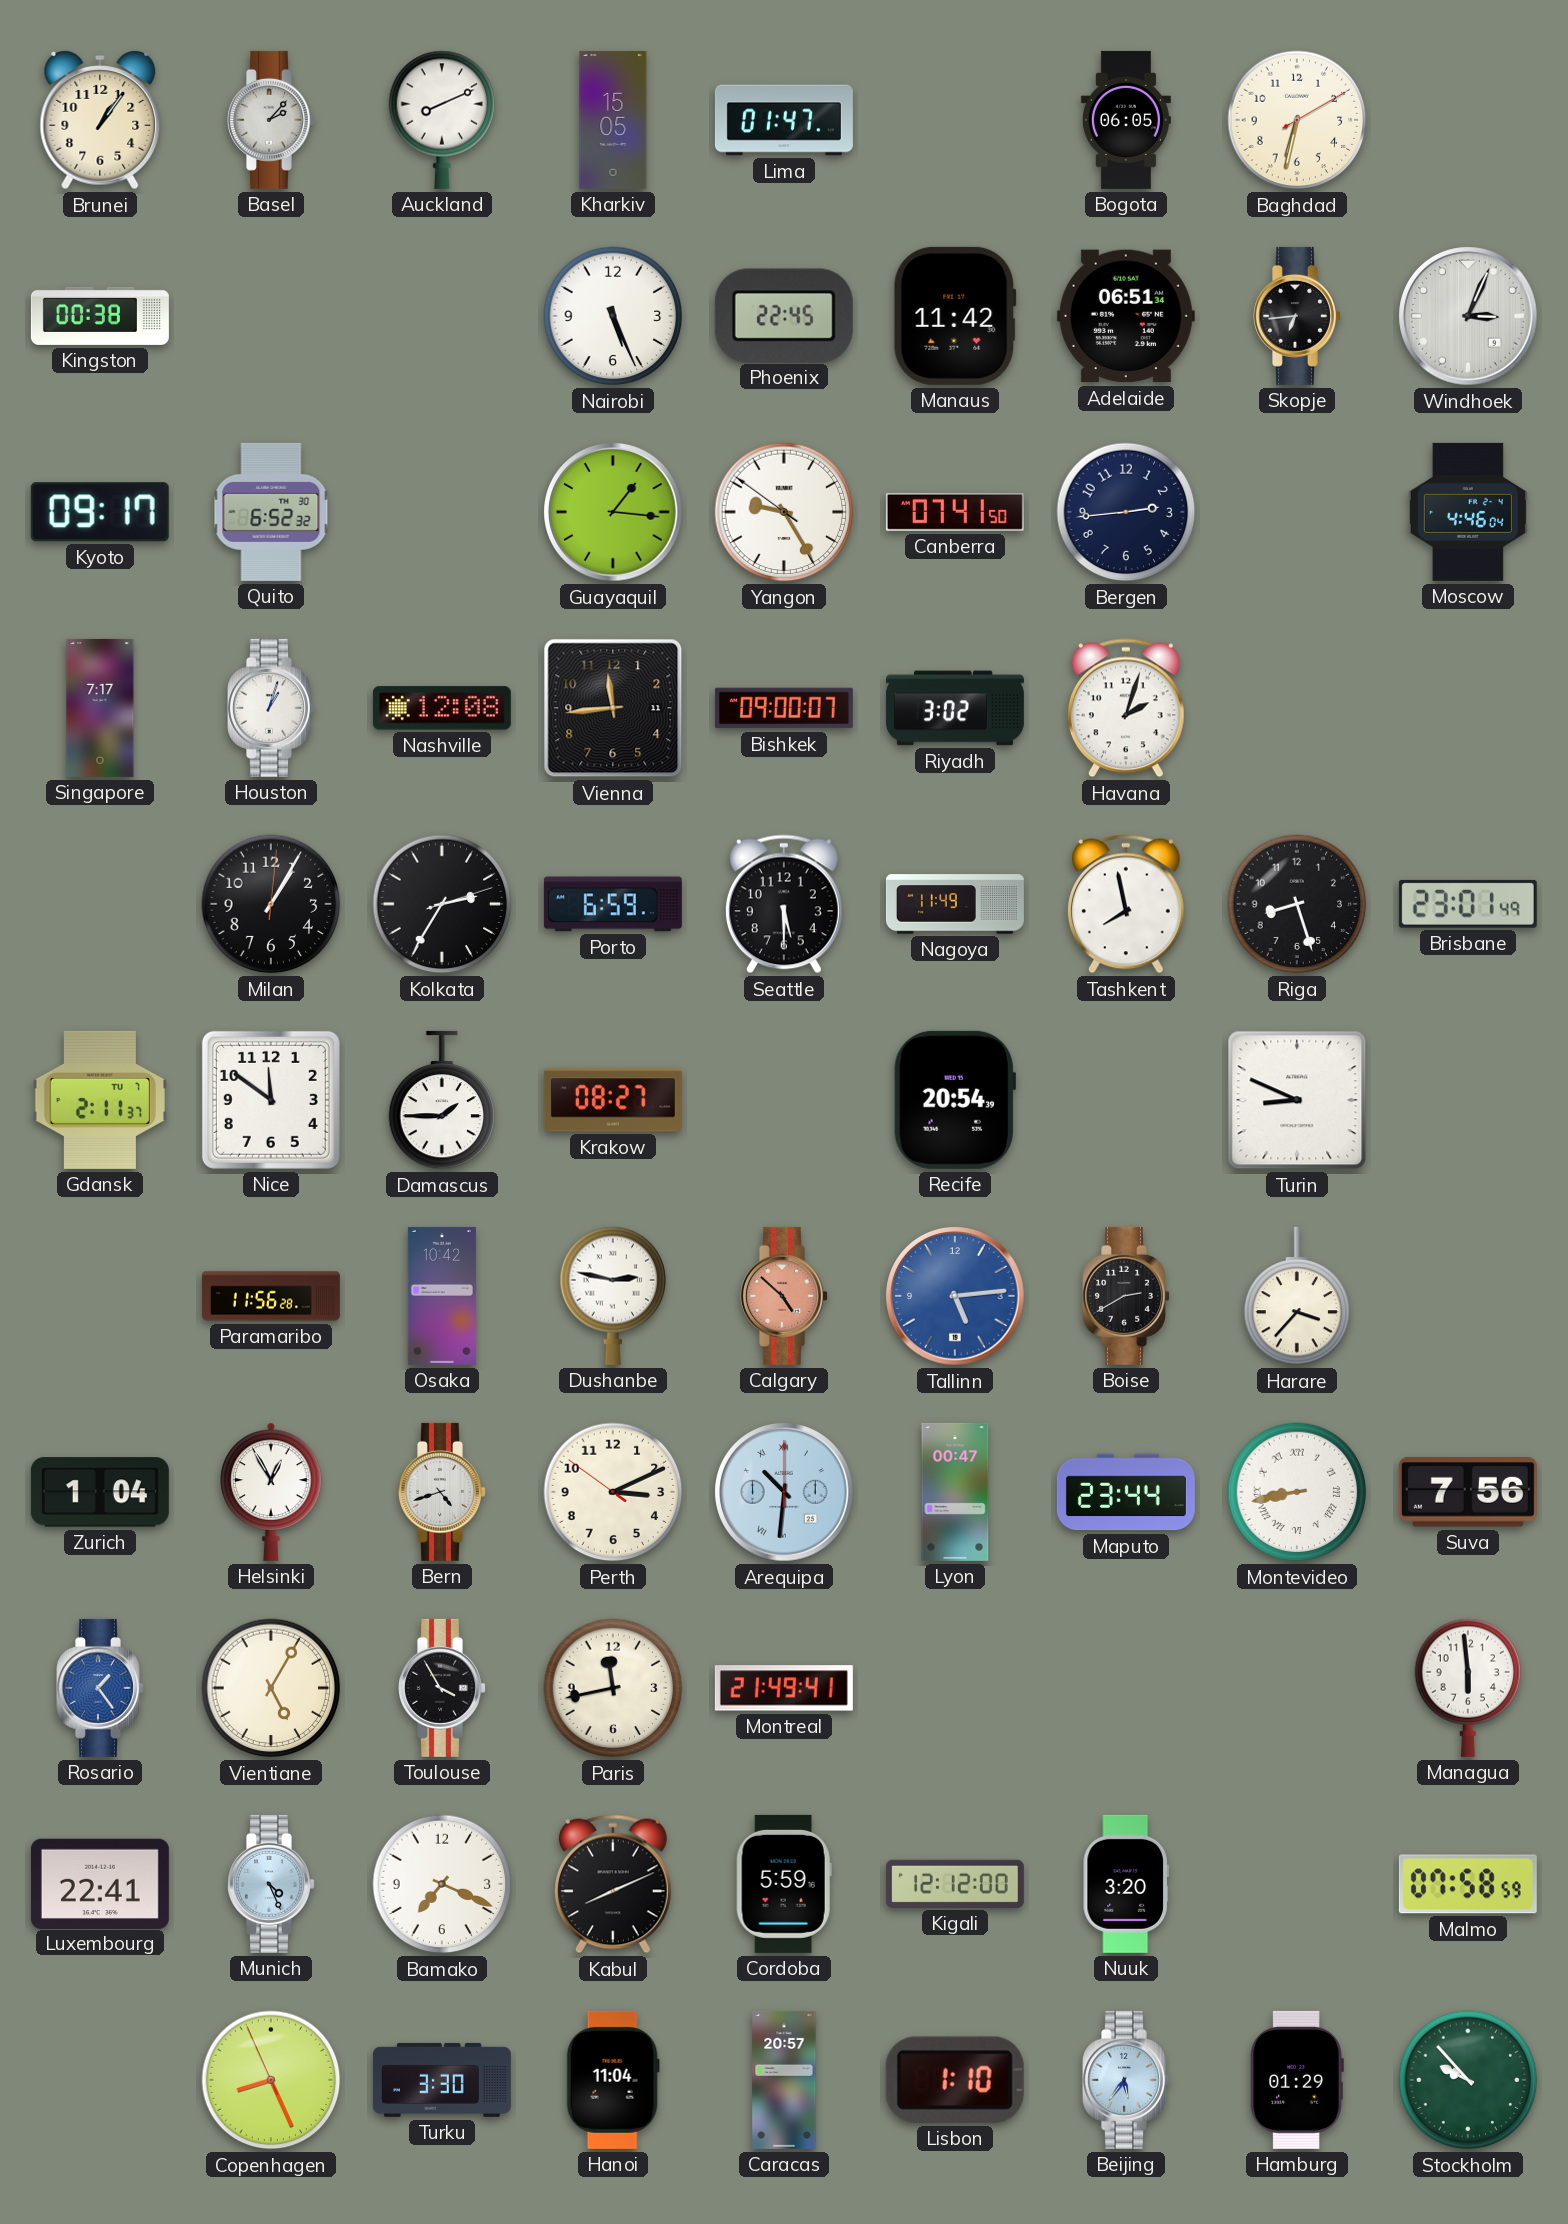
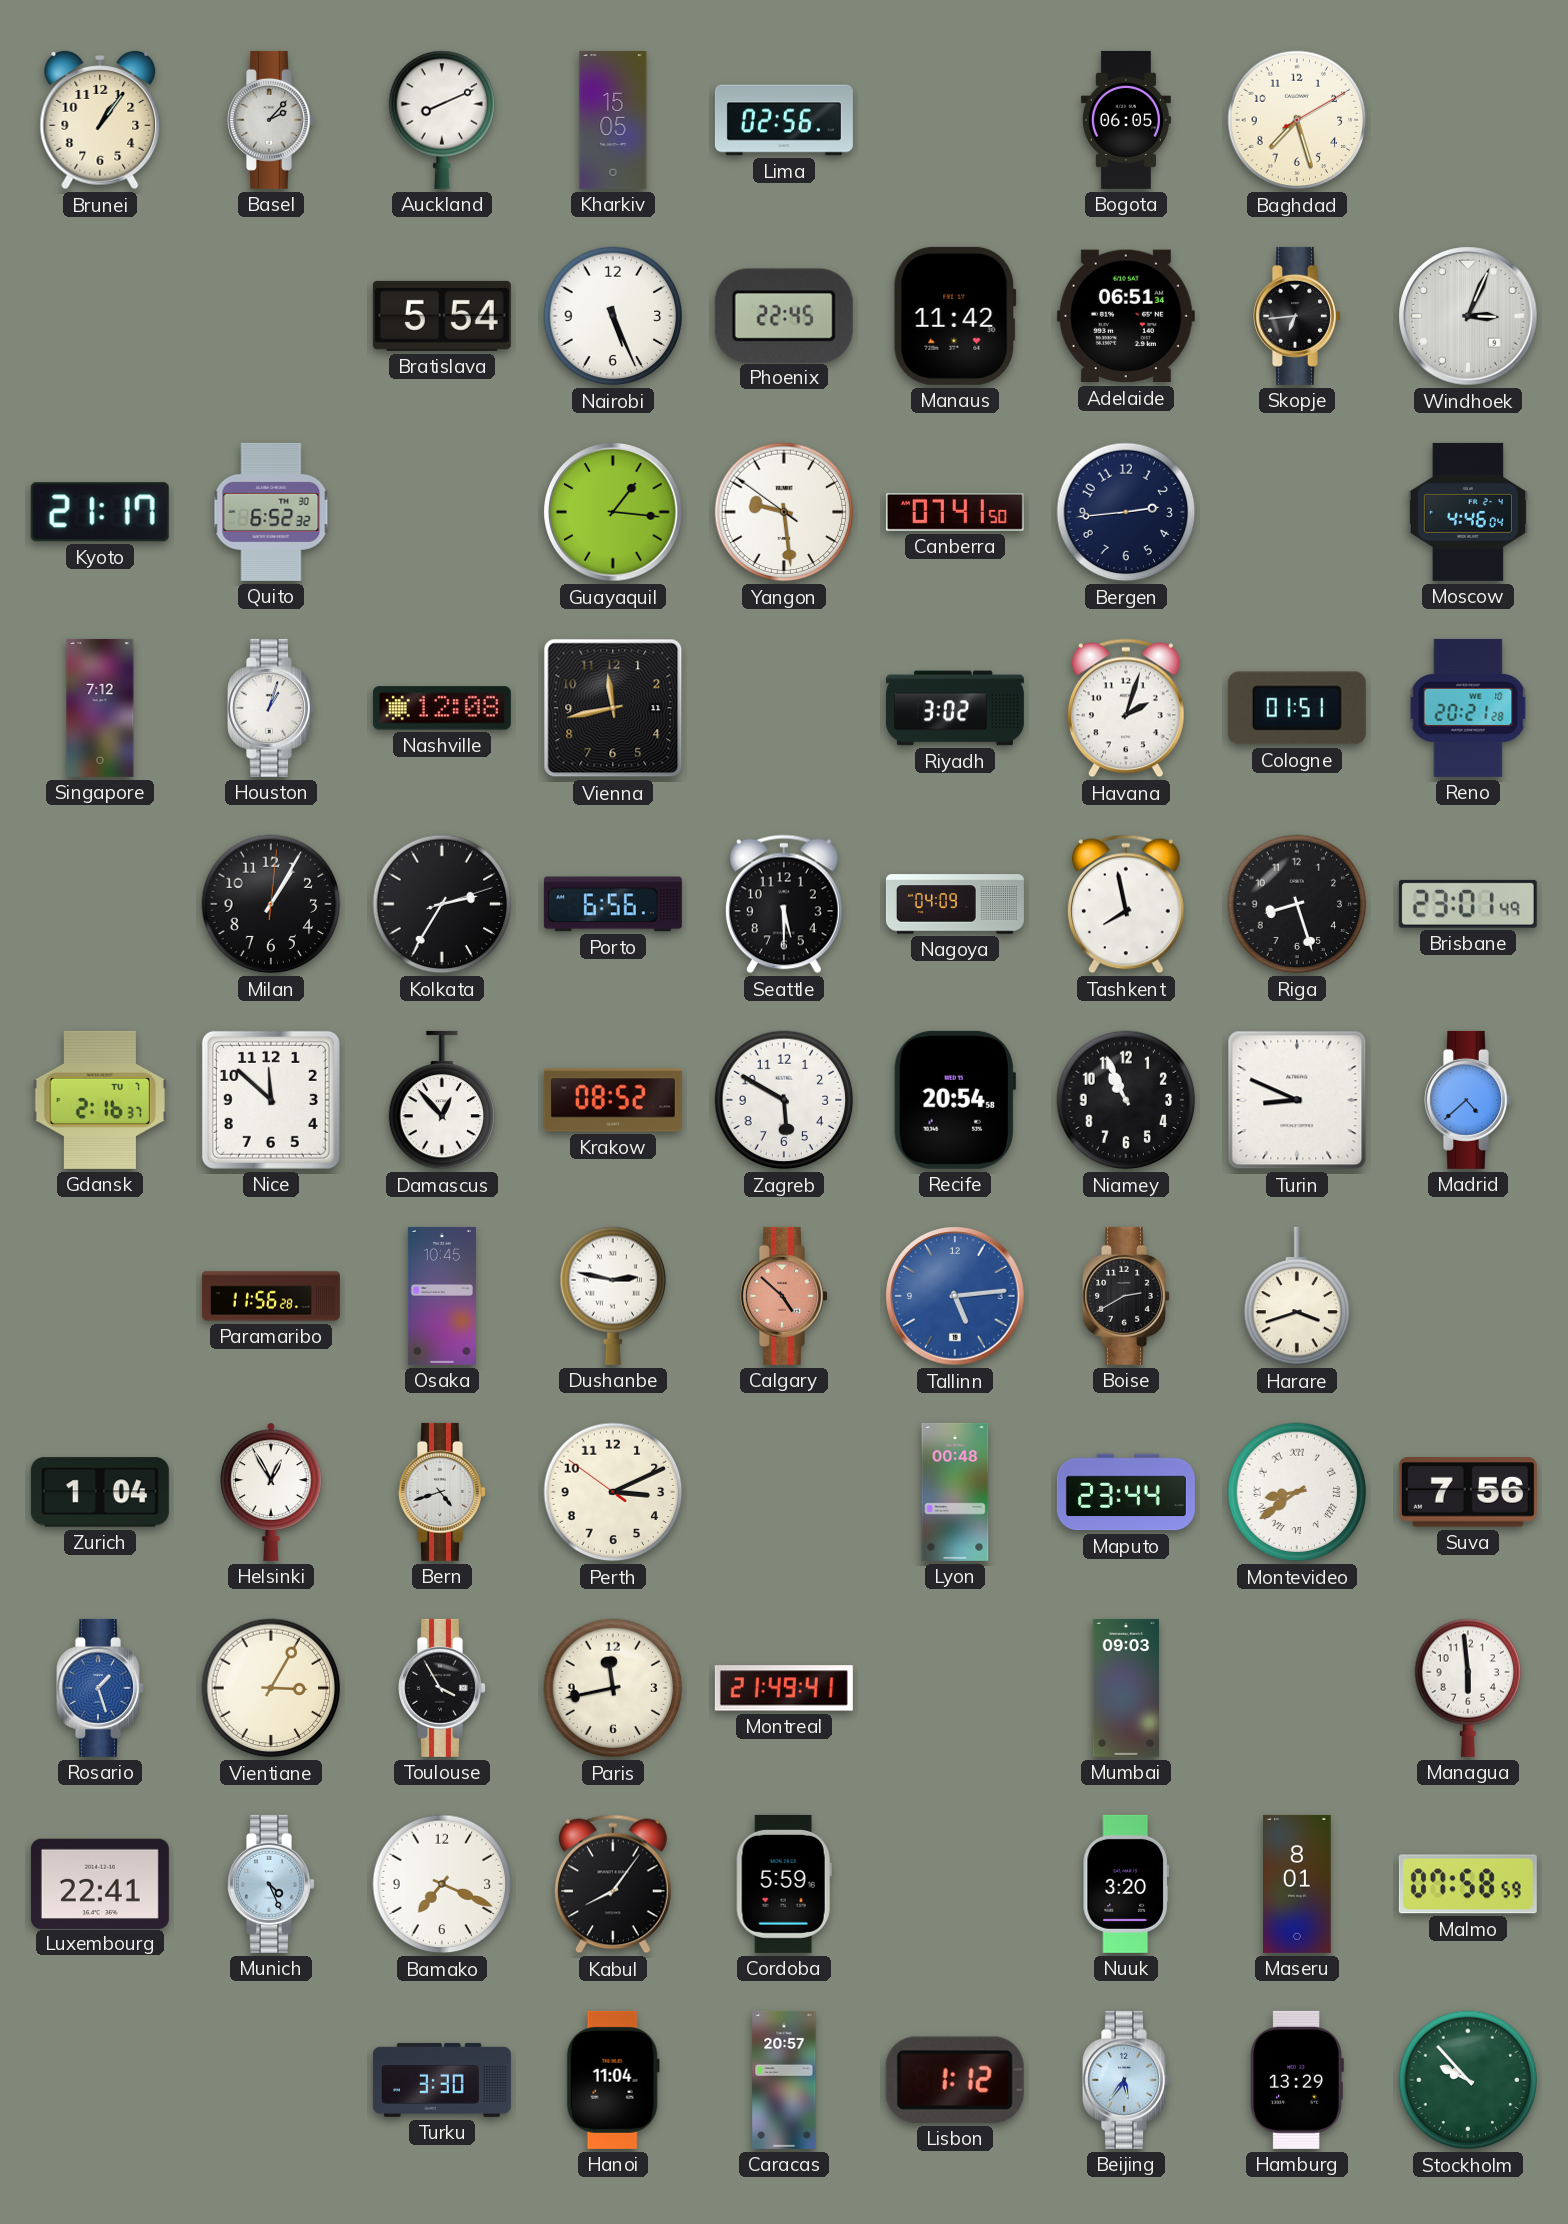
Lima: 01:47 -> 02:56
Baghdad: 6:32 -> 7:27
Kingston: 00:38 -> none
Bratislava: none -> 5:54
Kyoto: 09:17 -> 21:17
Yangon: 9:24 -> 9:28
Singapore: 7:17 -> 7:12
Vienna: 11:44 -> 11:43
Bishkek: 09:00 -> none
Cologne: none -> 01:51
Reno: none -> 20:21
Porto: 6:59 -> 6:56
Nagoya: 11:49 -> 04:09
Gdansk: 2:11 -> 2:16
Nice: 11:51 -> 11:52
Damascus: 1:45 -> 12:53
Krakow: 08:27 -> 08:52
Zagreb: none -> 5:50
Recife: 20:54:39 -> 20:54:58
Niamey: none -> 10:56
Madrid: none -> 4:38
Osaka: 10:42 -> 10:45
Harare: 3:37 -> 3:42
Arequipa: 10:31 -> none
Lyon: 00:47 -> 00:48
Montevideo: 8:43 -> 8:39
Rosario: 1:24 -> 1:27
Vientiane: 5:05 -> 3:05
Mumbai: none -> 09:03
Kabul: 8:11 -> 8:06
Kigali: 12:12 -> none
Maseru: none -> 8:01
Copenhagen: 8:25 -> none
Lisbon: 1:10 -> 1:12
Hamburg: 01:29 -> 13:29
